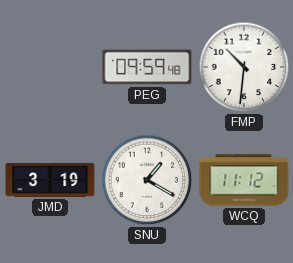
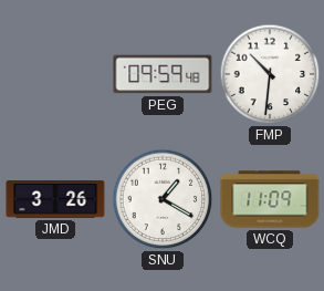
JMD: 3:19 -> 3:26
WCQ: 11:12 -> 11:09
